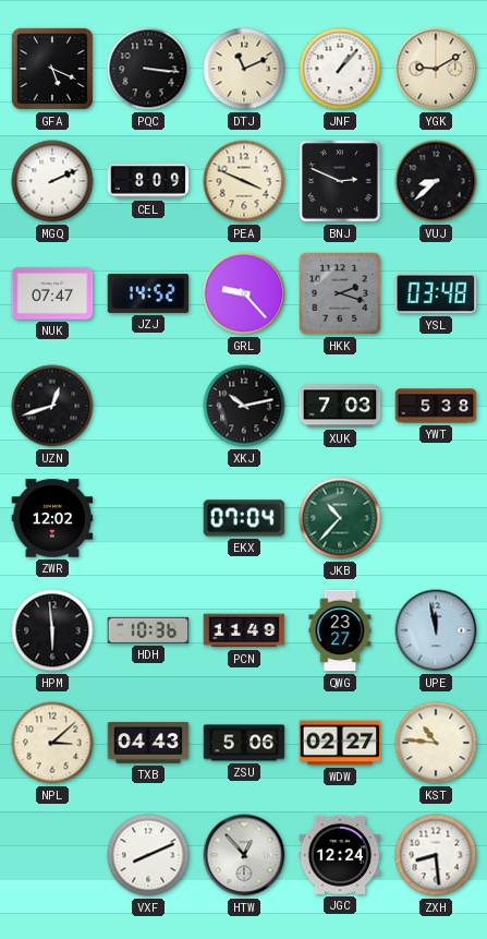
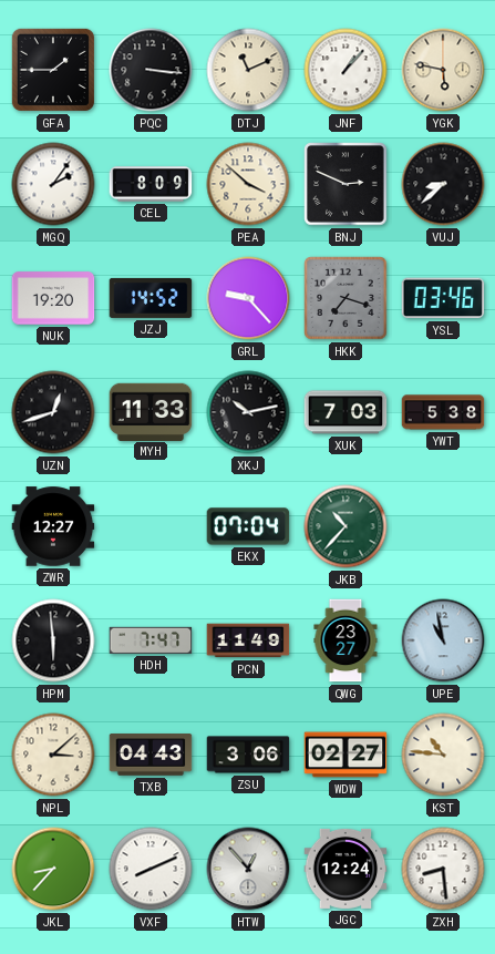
GFA: 5:19 -> 1:45
YGK: 9:10 -> 5:47
MGQ: 2:11 -> 2:06
PEA: 3:49 -> 3:52
NUK: 07:47 -> 19:20
HKK: 2:18 -> 7:18
YSL: 03:48 -> 03:46
MYH: none -> 11:33
ZWR: 12:02 -> 12:27
HDH: 10:36 -> 7:47
UPE: 11:58 -> 10:58
ZSU: 5:06 -> 3:06
JKL: none -> 8:37
